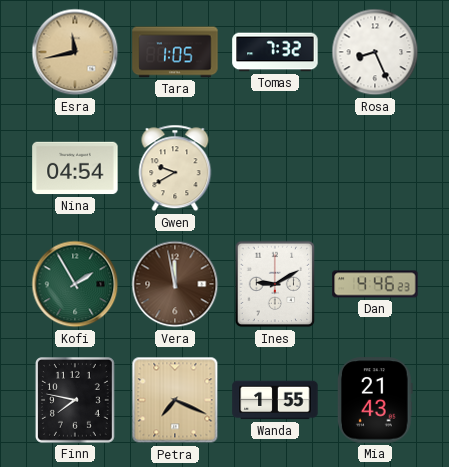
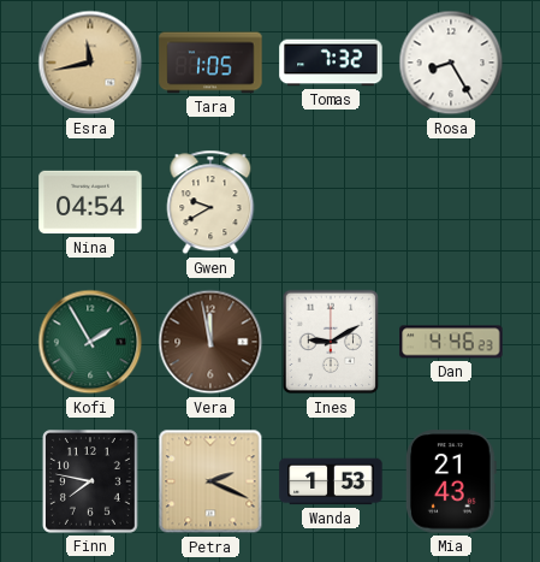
Rosa: 8:26 -> 8:25
Petra: 7:19 -> 2:19
Wanda: 1:55 -> 1:53
